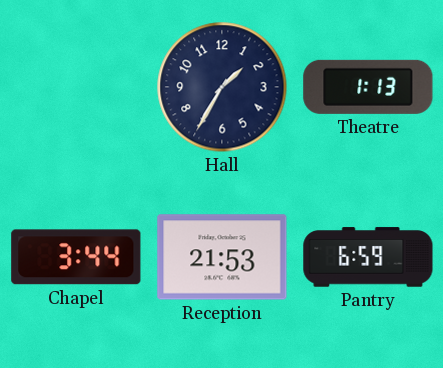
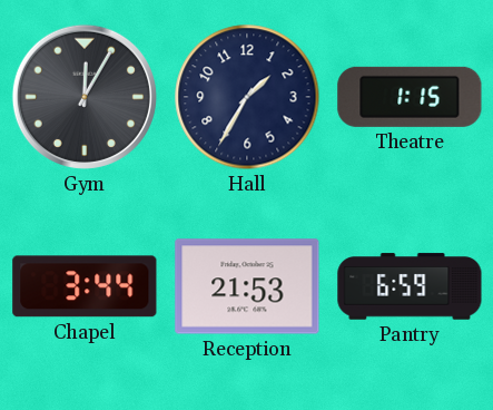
Gym: none -> 12:05
Theatre: 1:13 -> 1:15
